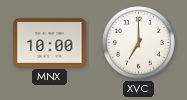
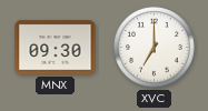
MNX: 10:00 -> 09:30
